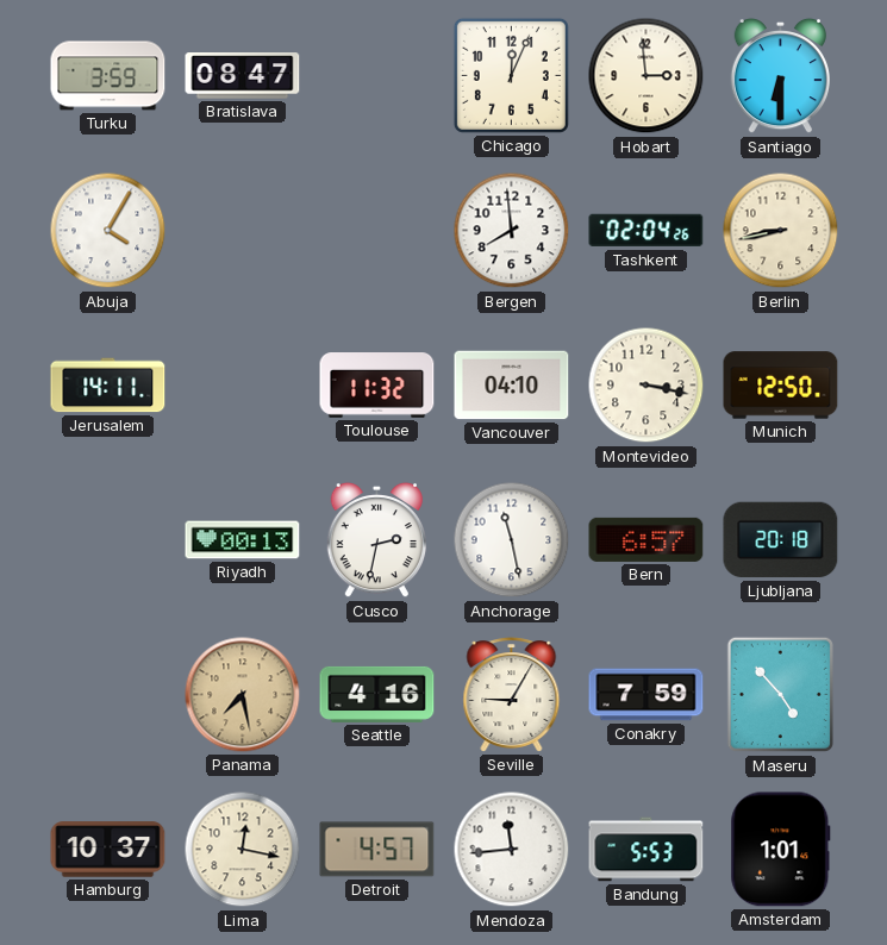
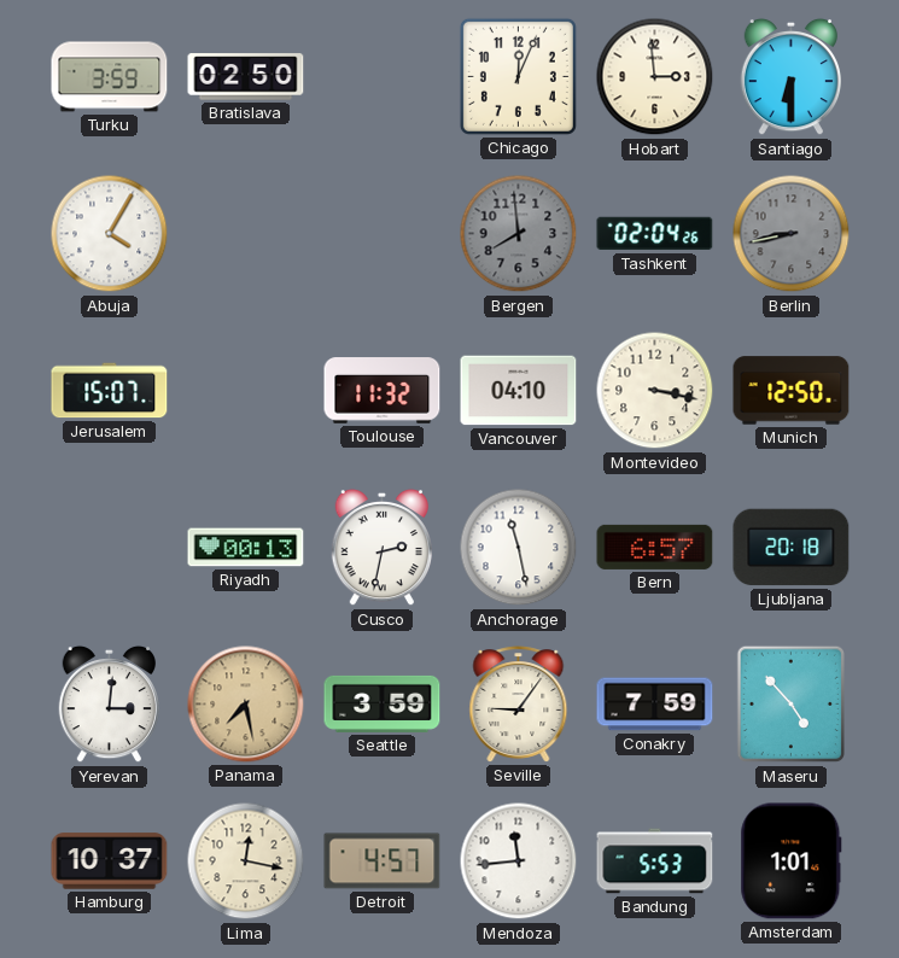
Bratislava: 08:47 -> 02:50
Bergen dial: white -> grey
Berlin dial: cream -> grey
Jerusalem: 14:11 -> 15:07
Yerevan: none -> 3:01
Seattle: 4:16 -> 3:59
Seville: 9:05 -> 9:06
